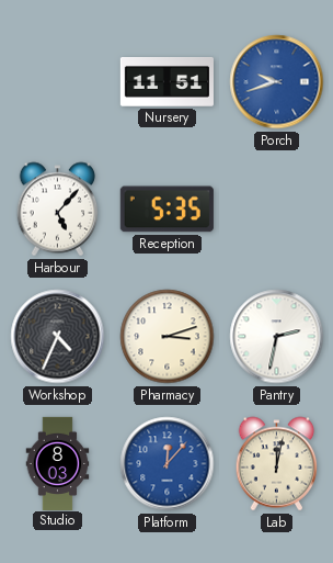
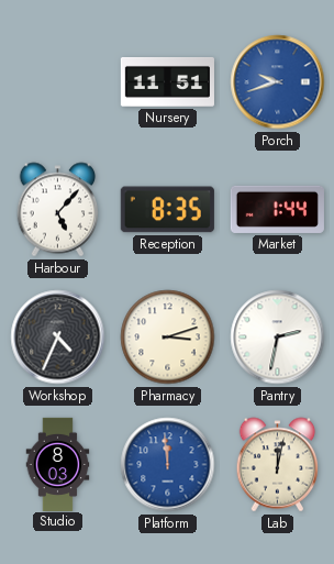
Reception: 5:35 -> 8:35
Market: none -> 1:44
Platform: 12:07 -> 11:59
